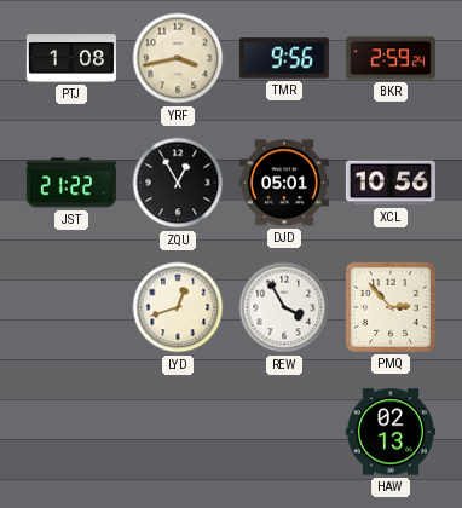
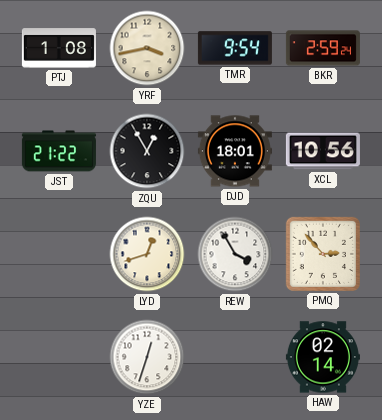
TMR: 9:56 -> 9:54
DJD: 05:01 -> 18:01
YZE: none -> 12:33
HAW: 02:13 -> 02:14
